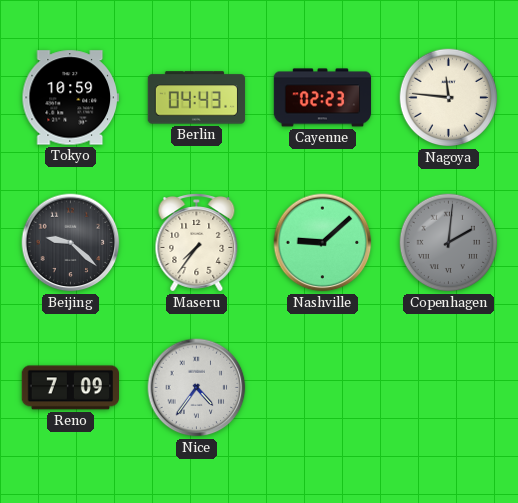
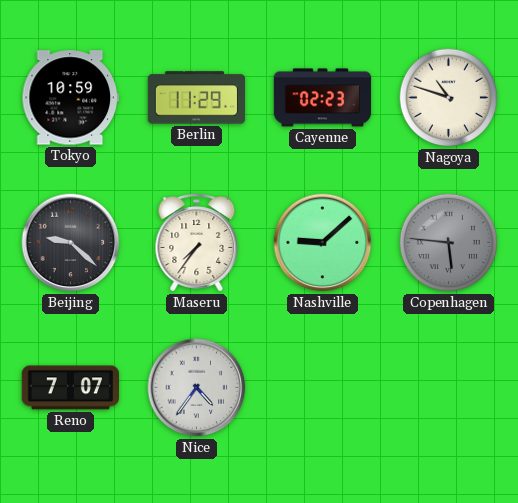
Berlin: 04:43 -> 11:29
Nagoya: 11:46 -> 10:48
Copenhagen: 2:01 -> 5:46
Reno: 7:09 -> 7:07
